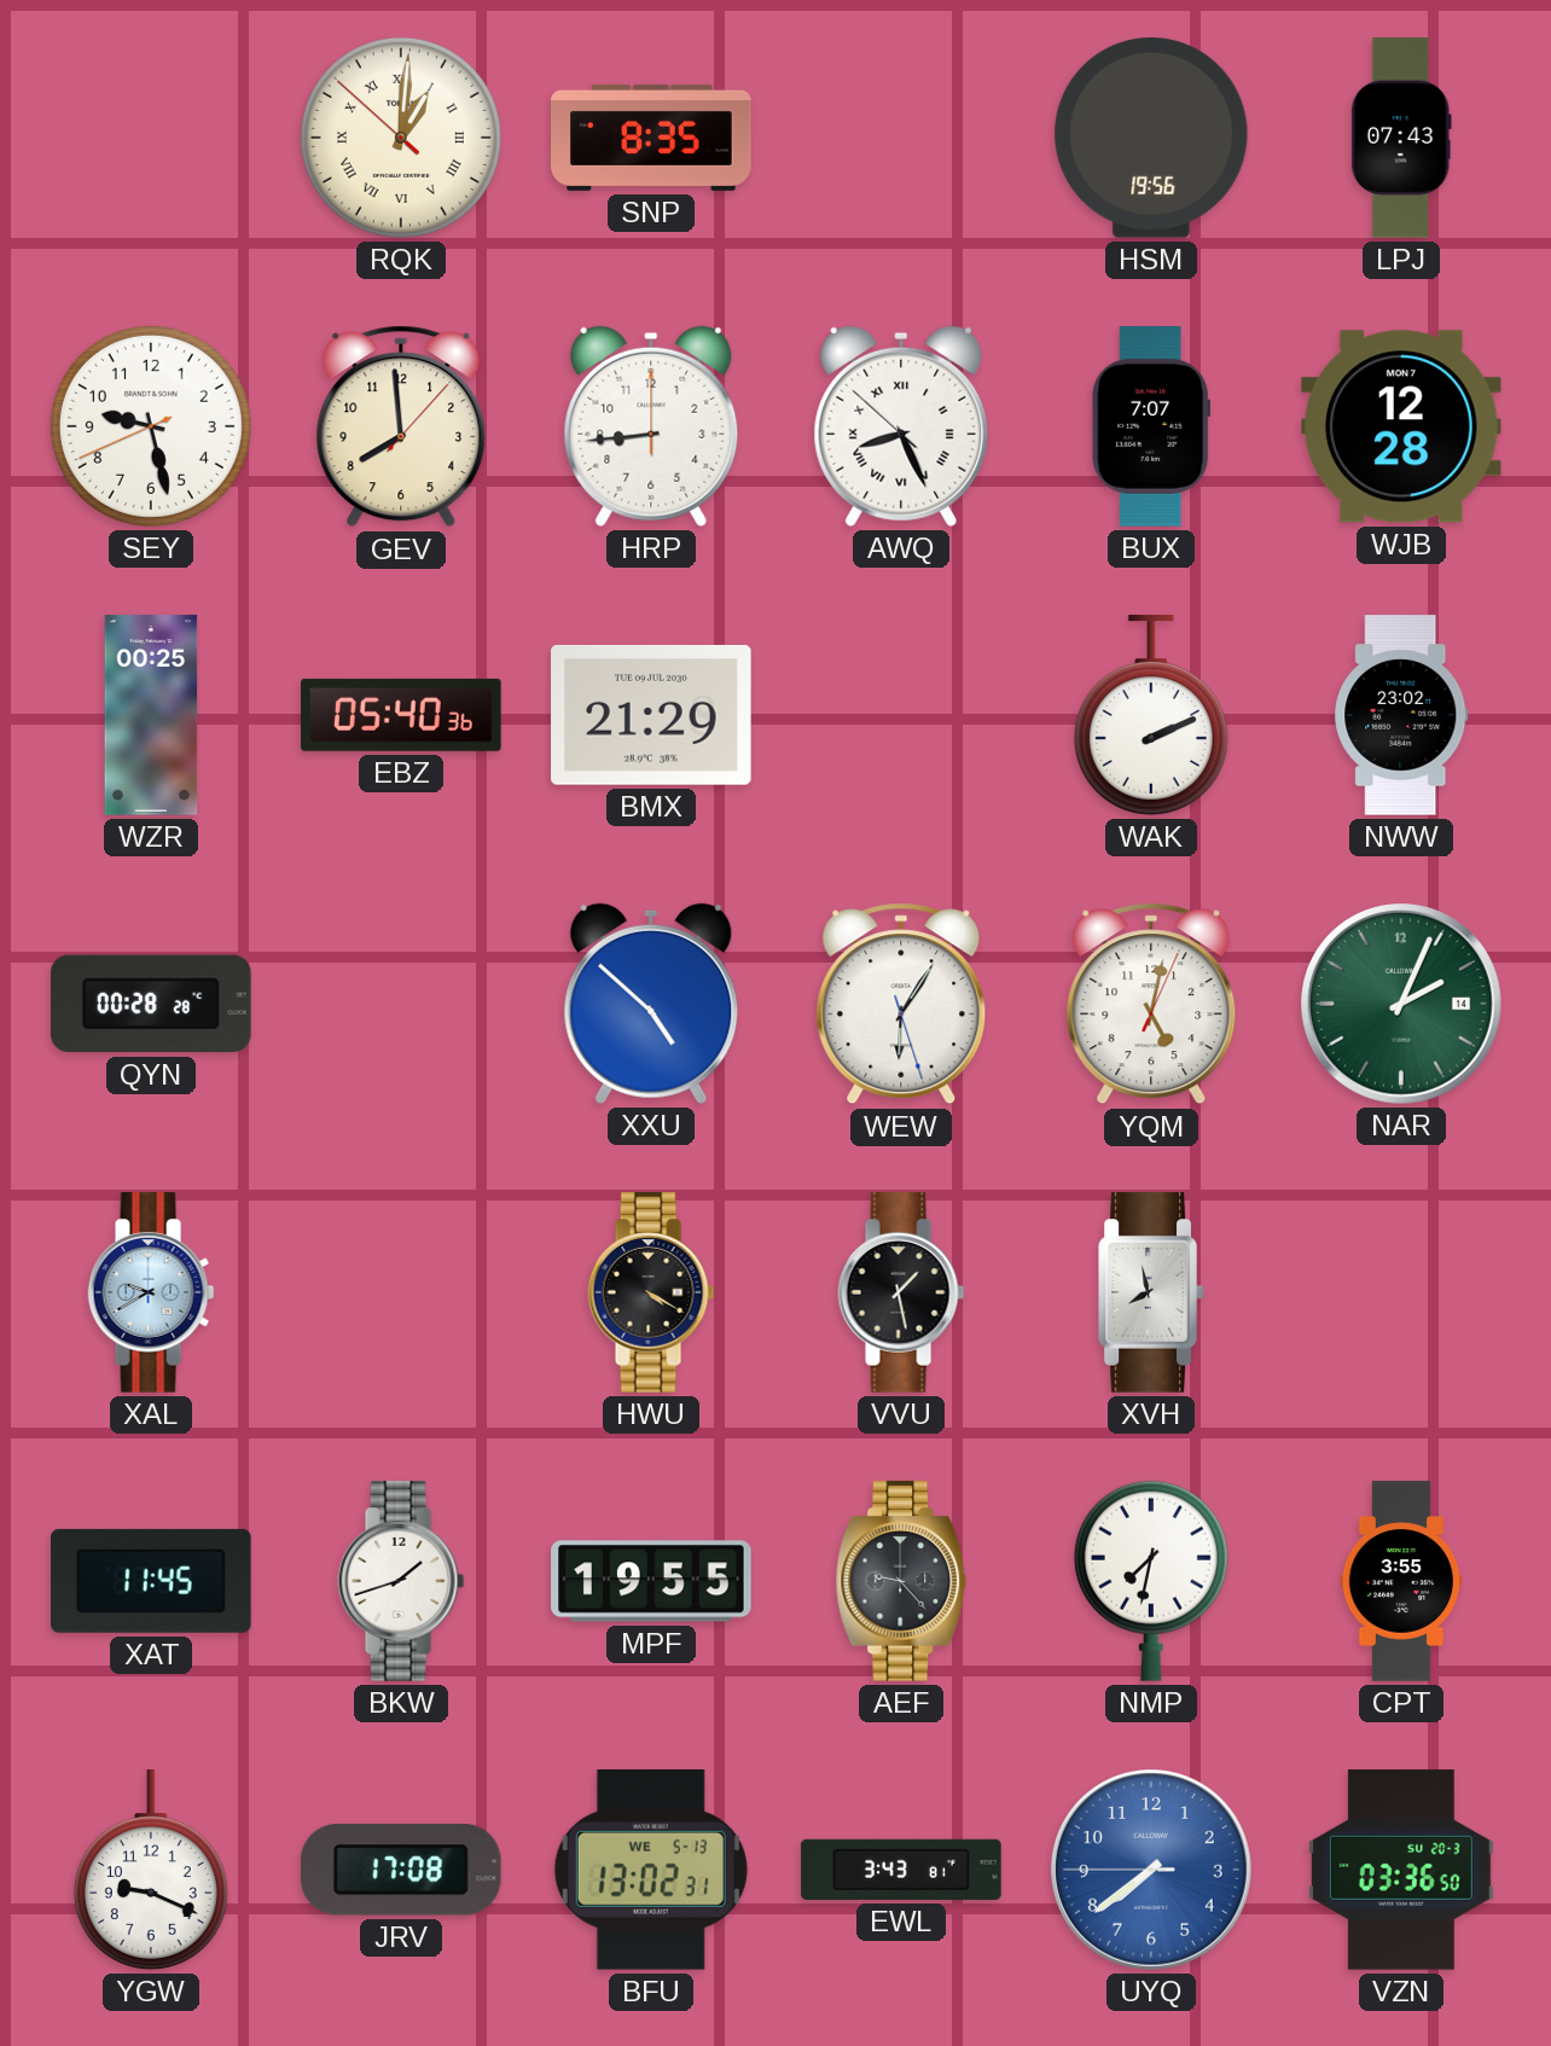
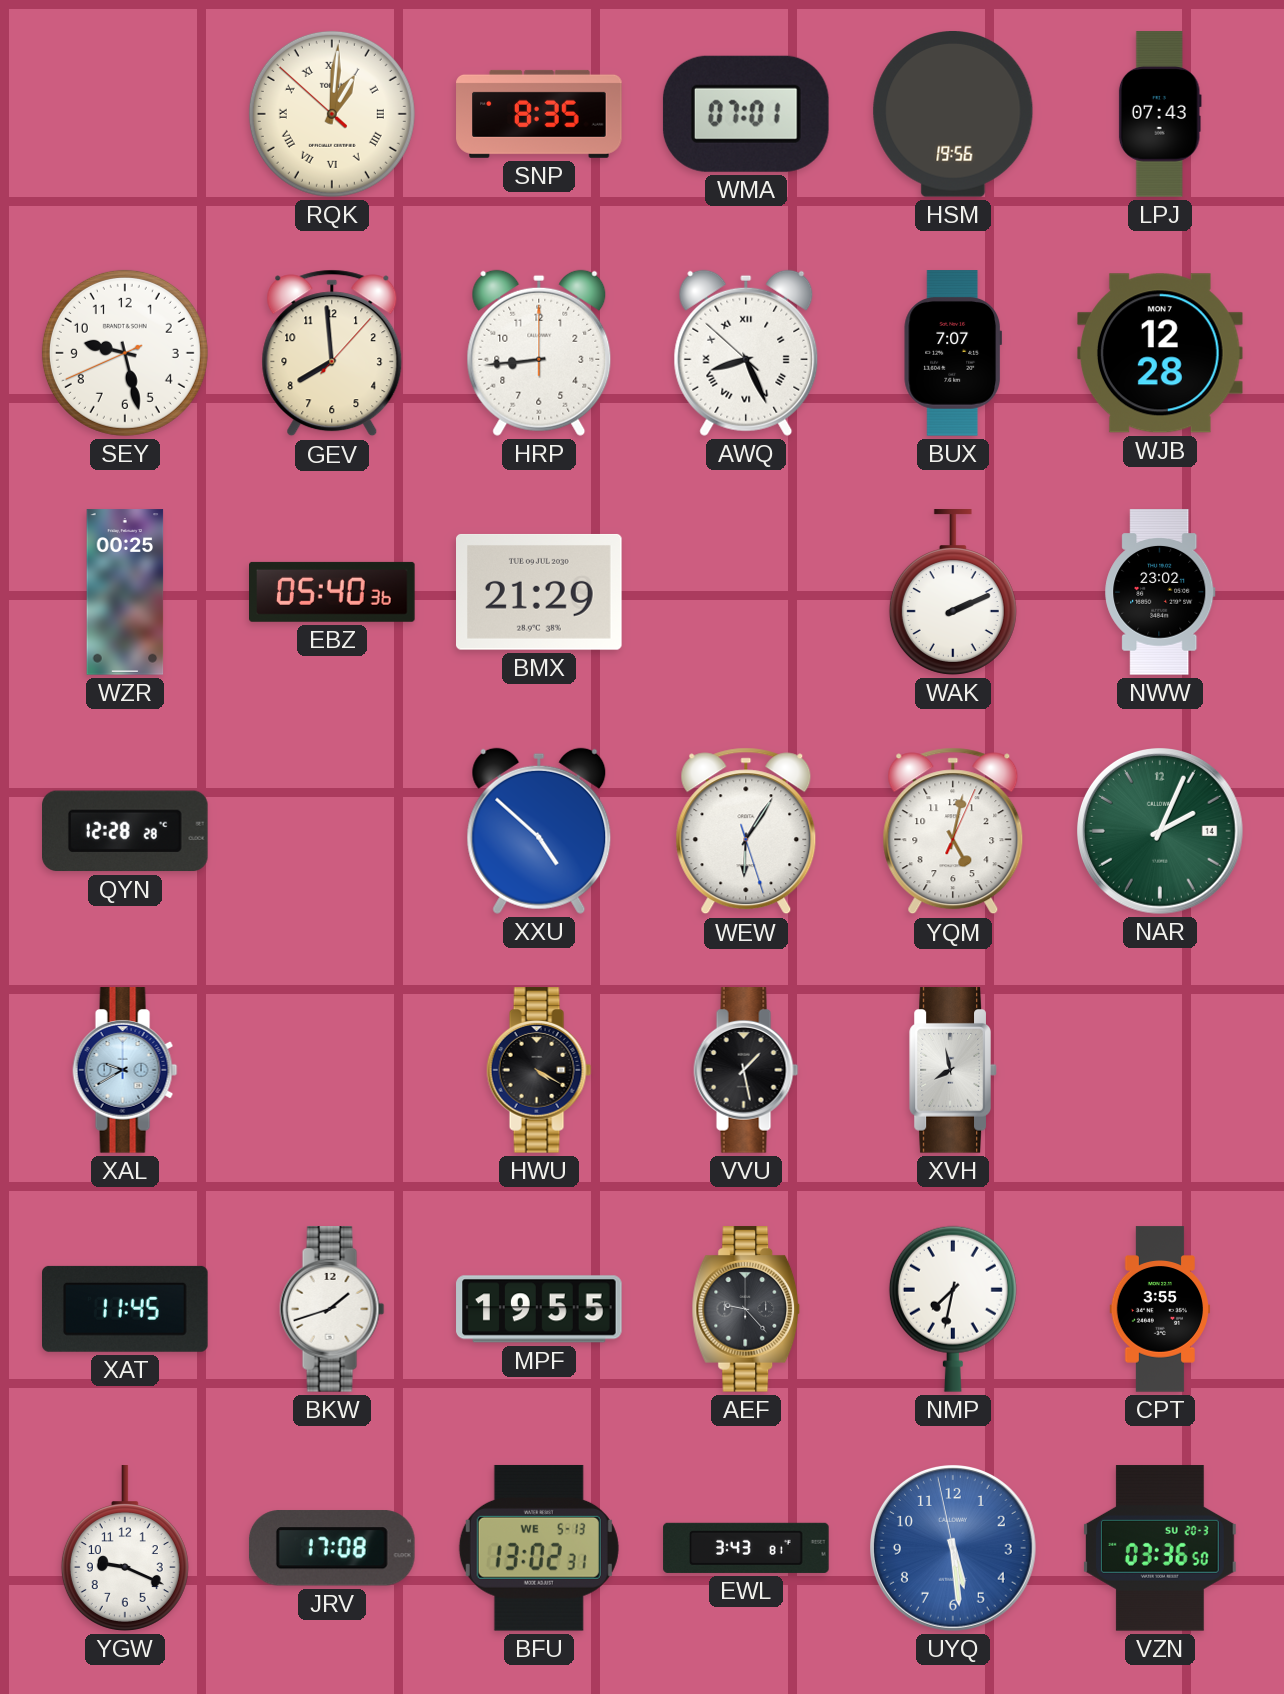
WMA: none -> 07:01
QYN: 00:28 -> 12:28
UYQ: 7:38 -> 5:28
